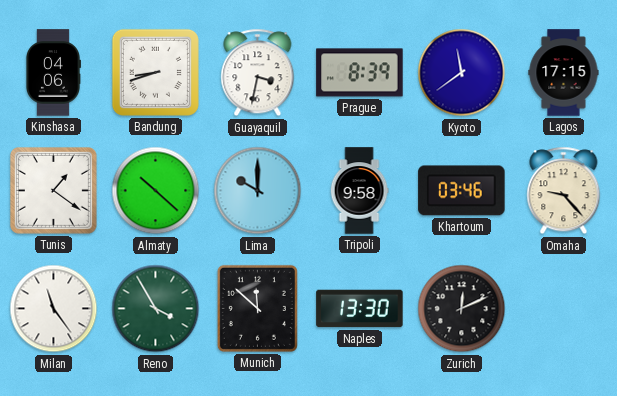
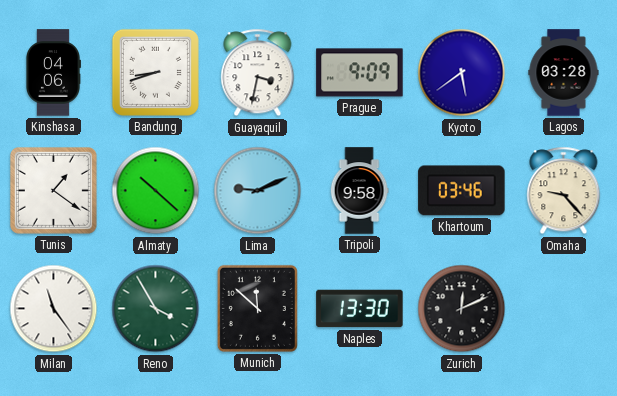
Prague: 8:39 -> 9:09
Kyoto: 11:39 -> 5:39
Lagos: 17:15 -> 03:28
Lima: 10:00 -> 9:11
